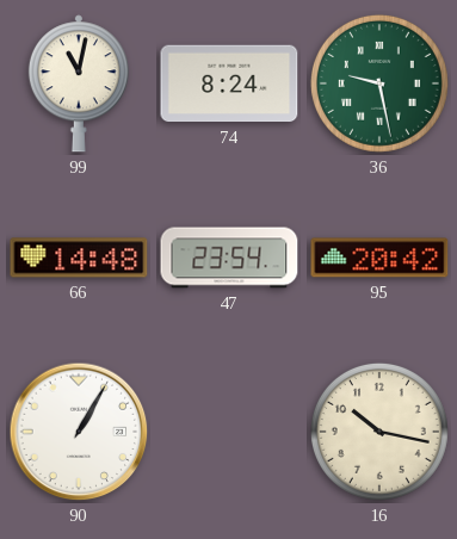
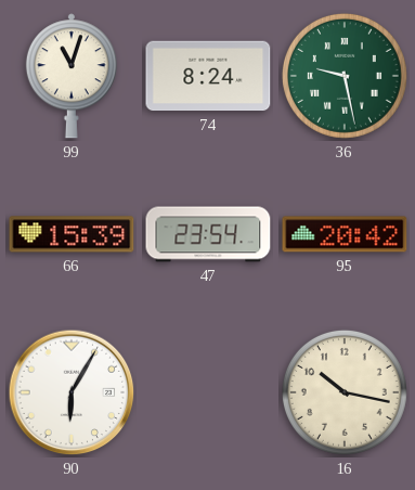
99: 11:02 -> 11:03
66: 14:48 -> 15:39
90: 1:05 -> 6:05
